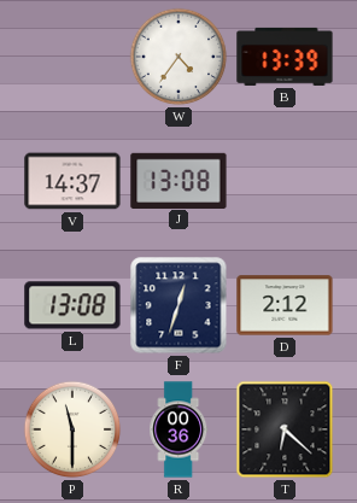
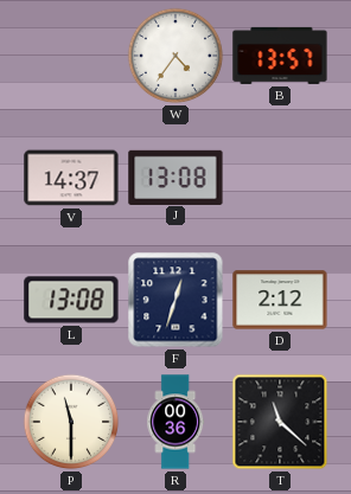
B: 13:39 -> 13:57
T: 6:22 -> 11:22
